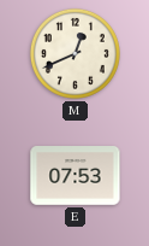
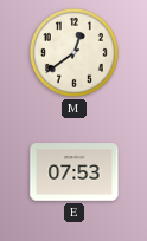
M: 12:41 -> 12:39
